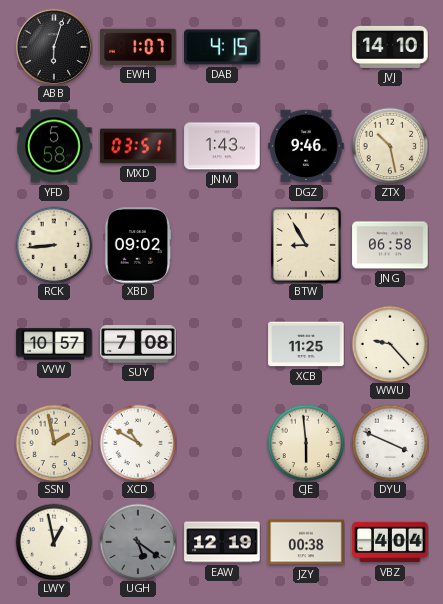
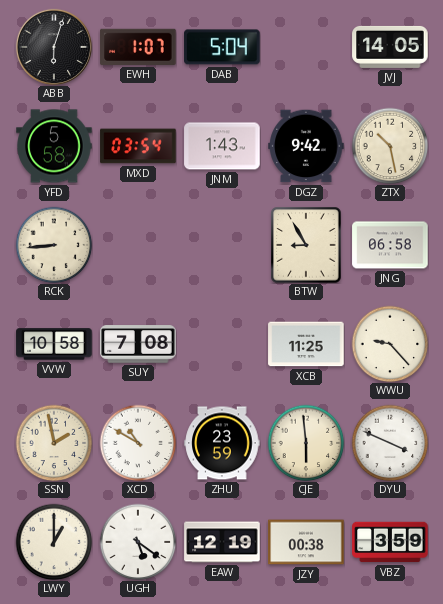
DAB: 4:15 -> 5:04
JVJ: 14:10 -> 14:05
MXD: 03:51 -> 03:54
DGZ: 9:46 -> 9:42
XBD: 09:02 -> none
VVW: 10:57 -> 10:58
ZHU: none -> 23:59
LWY: 12:58 -> 1:00
UGH dial: grey -> white
VBZ: 4:04 -> 3:59
